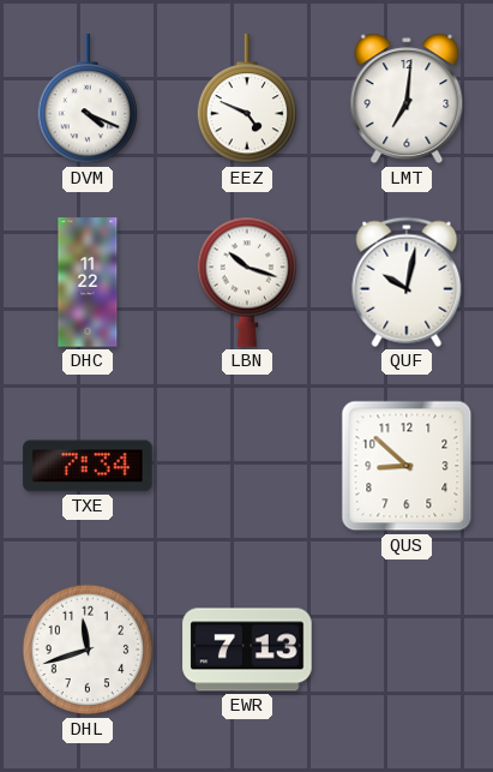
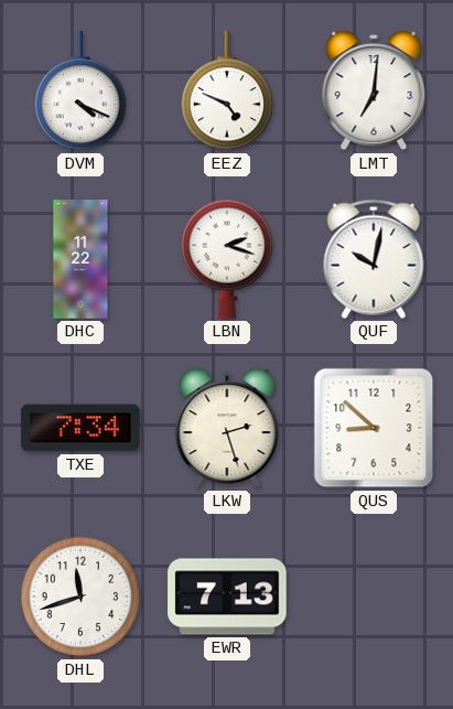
LBN: 10:18 -> 2:18
LKW: none -> 2:27
